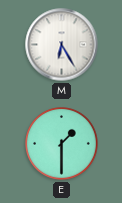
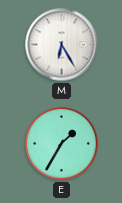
E: 1:30 -> 1:35
